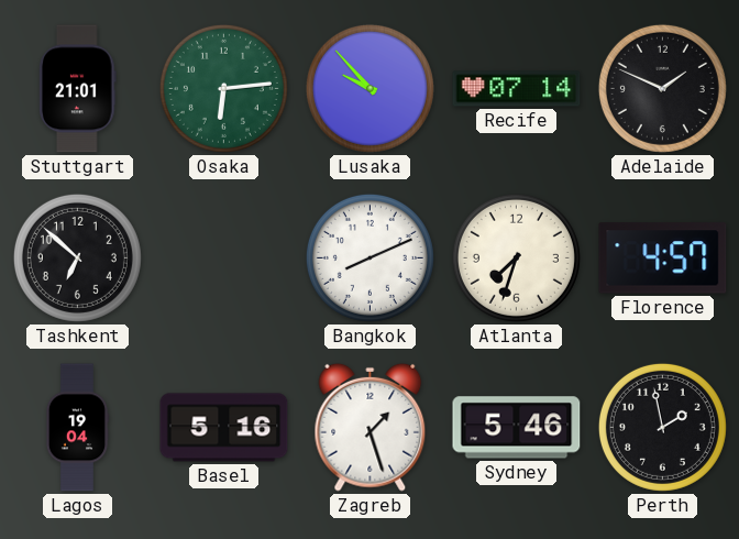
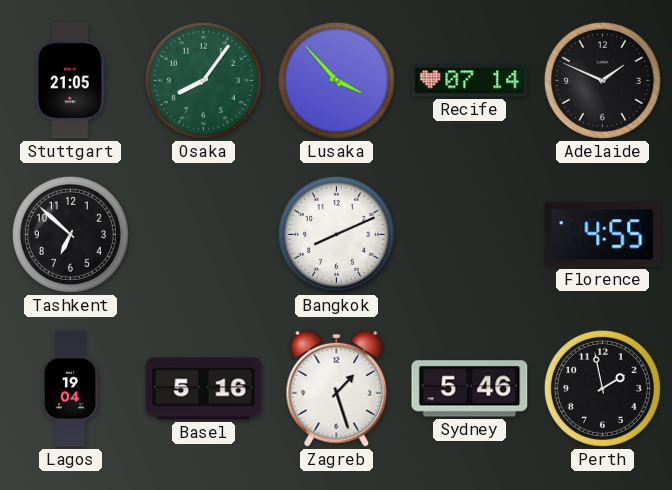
Stuttgart: 21:01 -> 21:05
Osaka: 6:14 -> 8:06
Lusaka: 9:53 -> 3:53
Atlanta: 7:33 -> none
Florence: 4:57 -> 4:55
